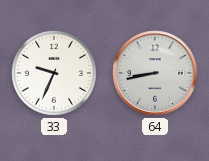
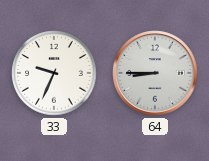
64: 8:43 -> 8:45
